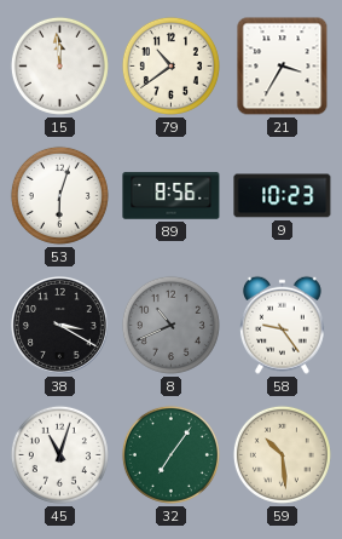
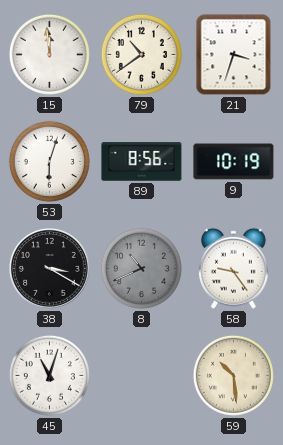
21: 3:35 -> 3:33
9: 10:23 -> 10:19
32: 7:06 -> none
